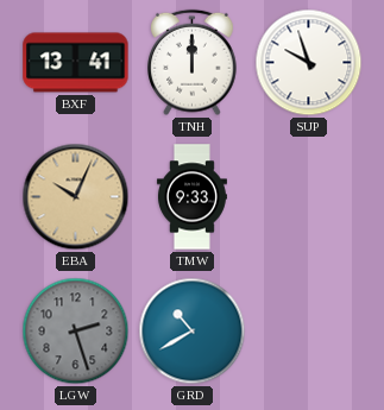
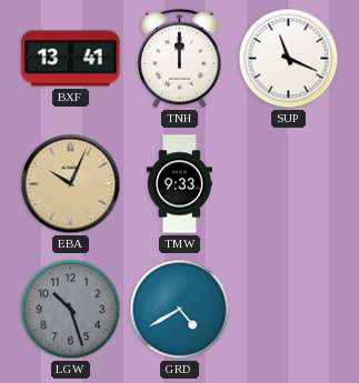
SUP: 9:57 -> 11:19
LGW: 2:27 -> 10:27
GRD: 10:40 -> 4:40
